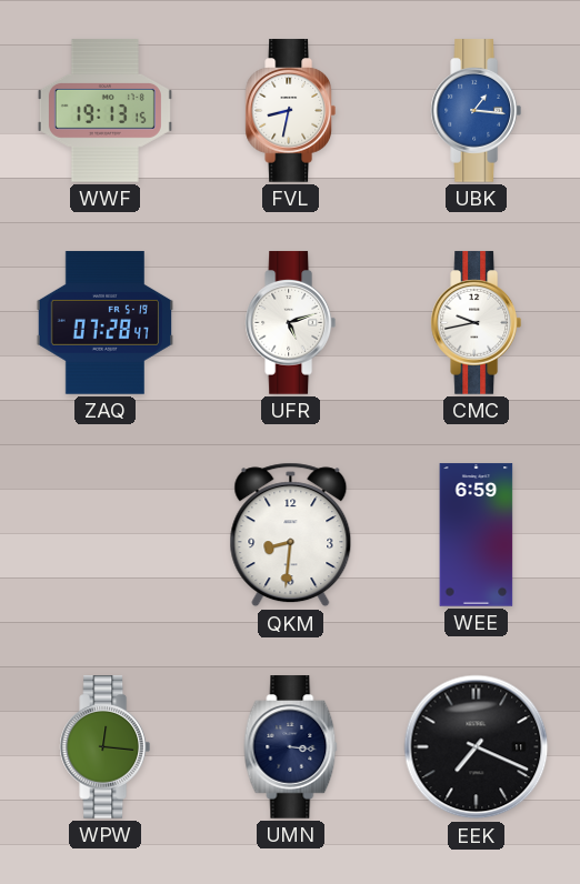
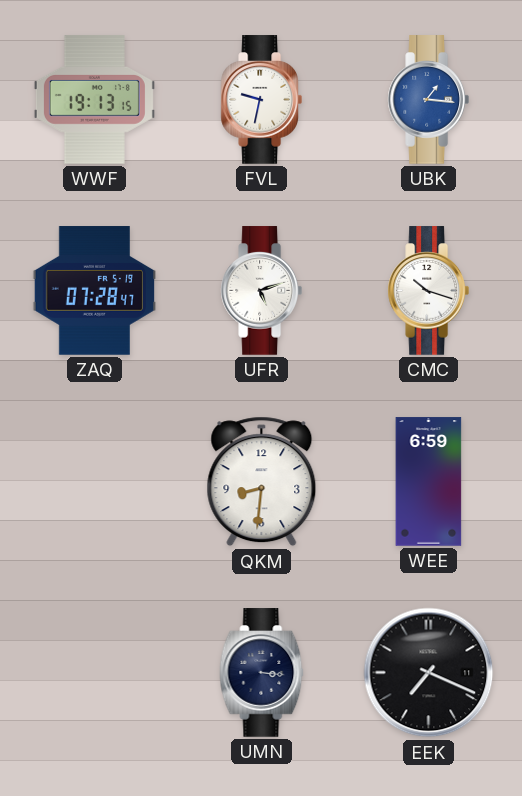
FVL: 8:32 -> 9:32
CMC: 9:43 -> 10:18
WPW: 12:16 -> none
